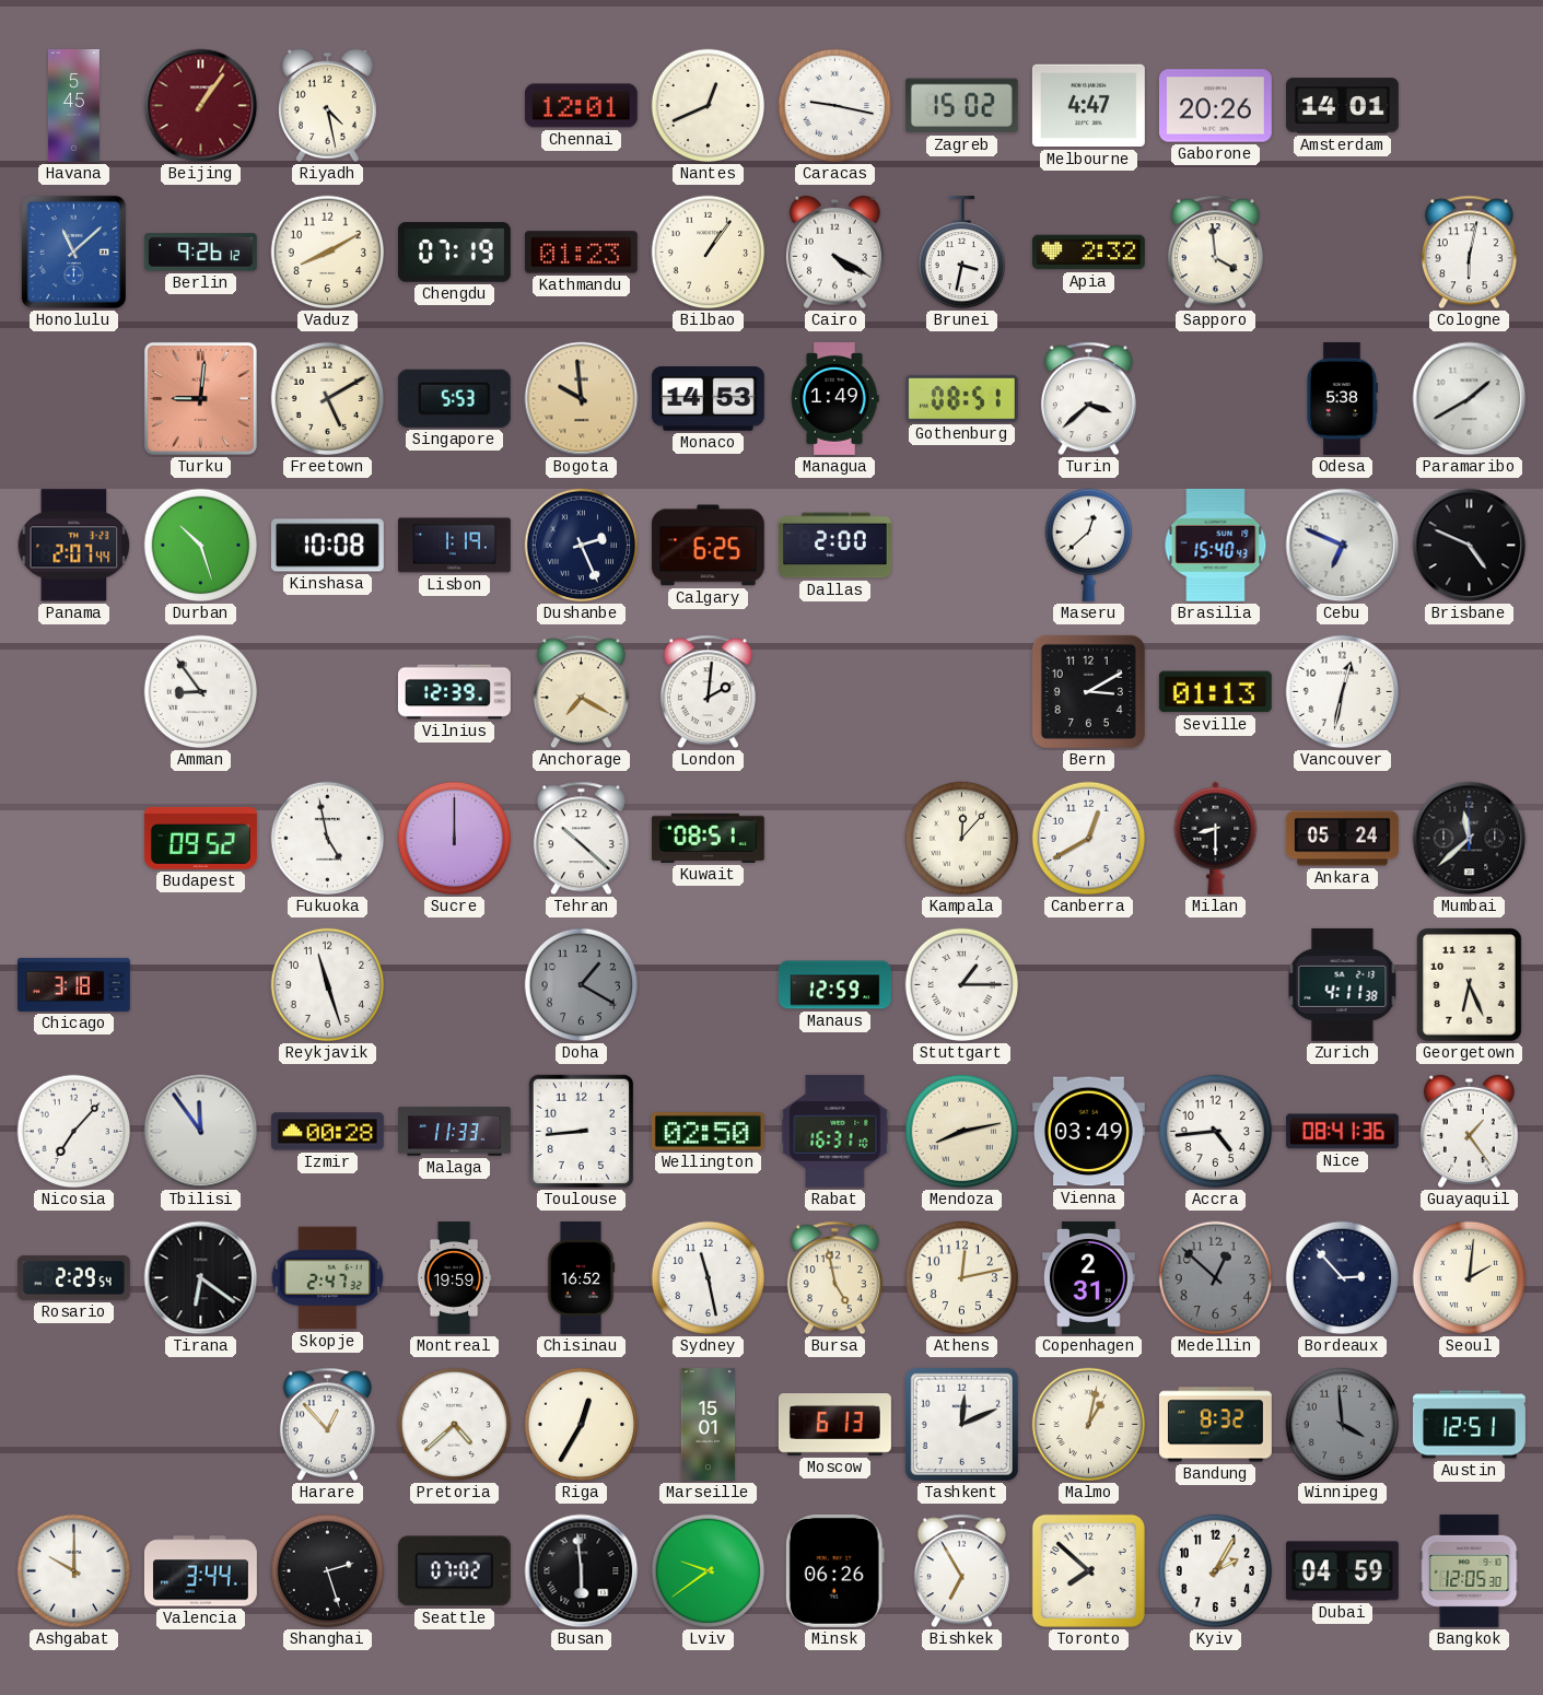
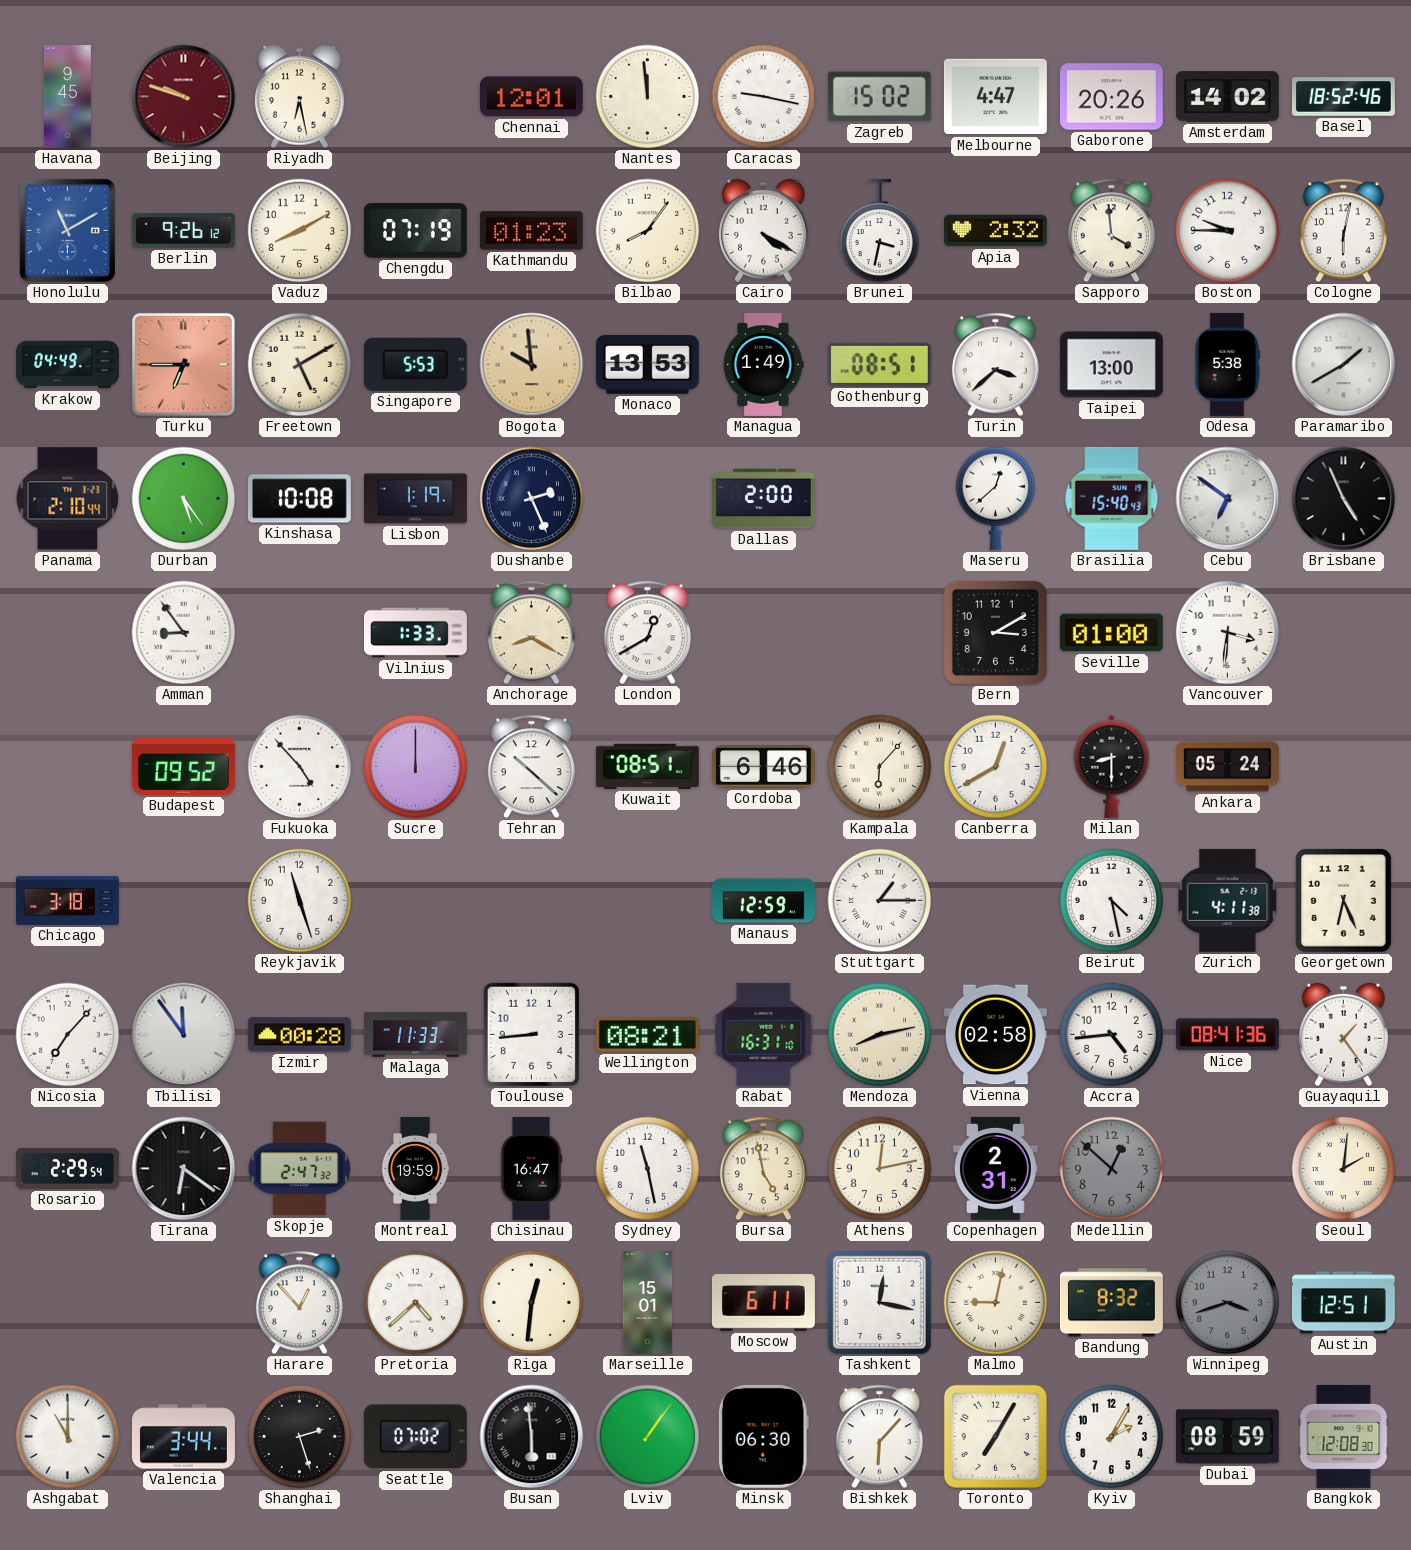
Havana: 5:45 -> 9:45
Beijing: 1:06 -> 9:48
Riyadh: 4:28 -> 6:28
Nantes: 12:41 -> 11:59
Amsterdam: 14:01 -> 14:02
Basel: none -> 18:52
Honolulu: 11:08 -> 11:10
Bilbao: 1:06 -> 8:06
Boston: none -> 9:45
Krakow: none -> 04:49
Turku: 9:01 -> 6:45
Monaco: 14:53 -> 13:53
Taipei: none -> 13:00
Panama: 2:07 -> 2:10
Durban: 10:27 -> 5:24
Calgary: 6:25 -> none
Cebu: 6:49 -> 6:51
Brisbane: 4:49 -> 4:56
Vilnius: 12:39 -> 1:33
Anchorage: 7:20 -> 8:20
London: 2:01 -> 12:40
Seville: 01:13 -> 01:00
Vancouver: 12:32 -> 3:31
Fukuoka: 4:58 -> 4:53
Cordoba: none -> 6:46
Kampala: 12:07 -> 6:07
Mumbai: 11:38 -> none
Doha: 1:20 -> none
Beirut: none -> 4:28
Wellington: 02:50 -> 08:21
Vienna: 03:49 -> 02:58
Chisinau: 16:52 -> 16:47
Bordeaux: 2:53 -> none
Riga: 12:35 -> 12:31
Moscow: 6:13 -> 6:11
Tashkent: 12:11 -> 12:17
Malmo: 1:02 -> 9:02
Winnipeg: 3:59 -> 3:42
Ashgabat: 10:00 -> 11:00
Lviv: 9:39 -> 1:06
Minsk: 06:26 -> 06:30
Bishkek: 6:55 -> 6:07
Toronto: 7:52 -> 7:05
Dubai: 04:59 -> 08:59
Bangkok: 12:05 -> 12:08
